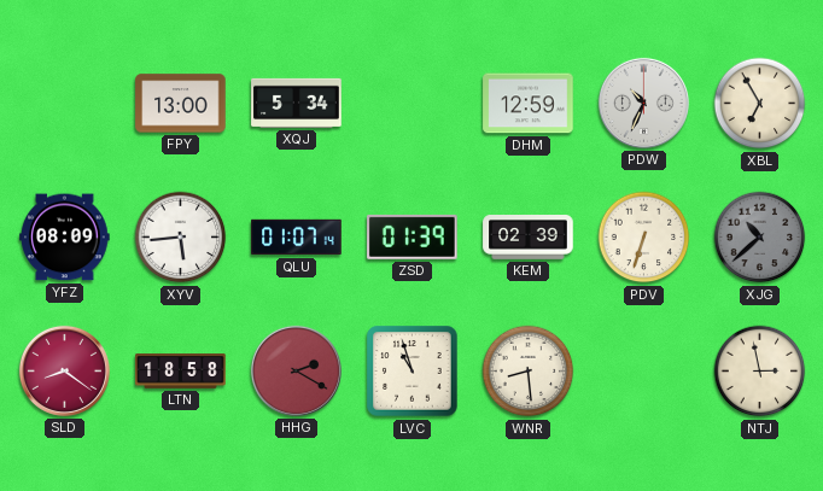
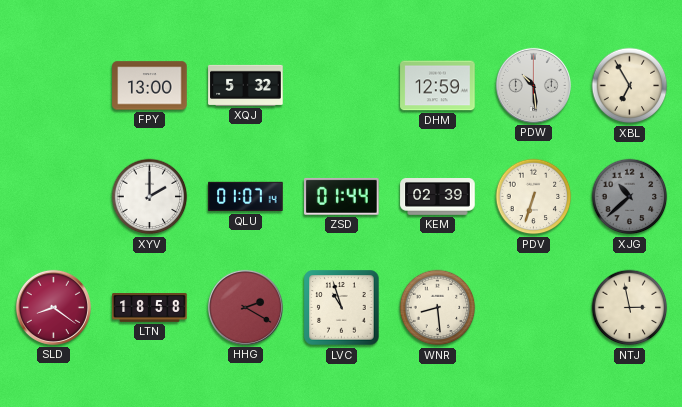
XQJ: 5:34 -> 5:32
PDW: 10:34 -> 10:29
YFZ: 08:09 -> none
XYV: 5:44 -> 2:00
ZSD: 01:39 -> 01:44
